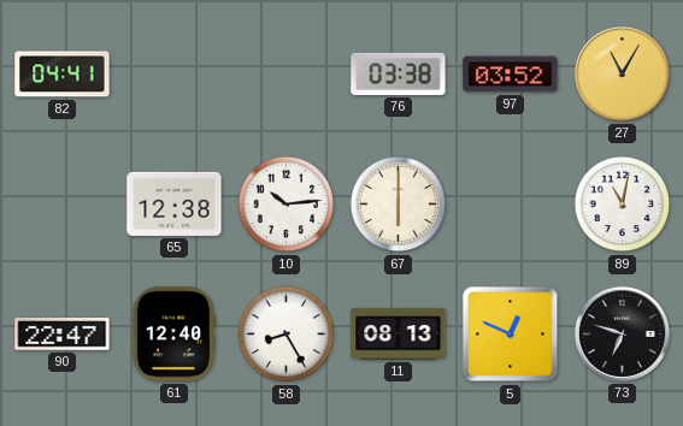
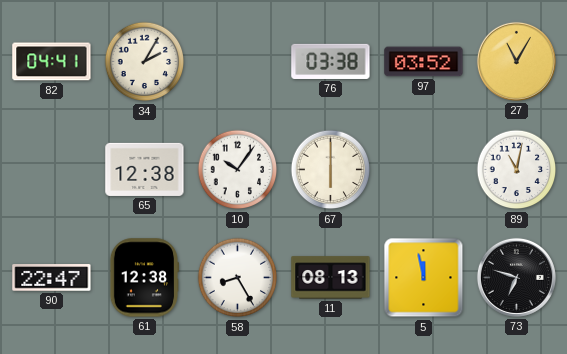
34: none -> 2:05
10: 10:14 -> 10:06
61: 12:40 -> 12:38
5: 12:49 -> 11:58
